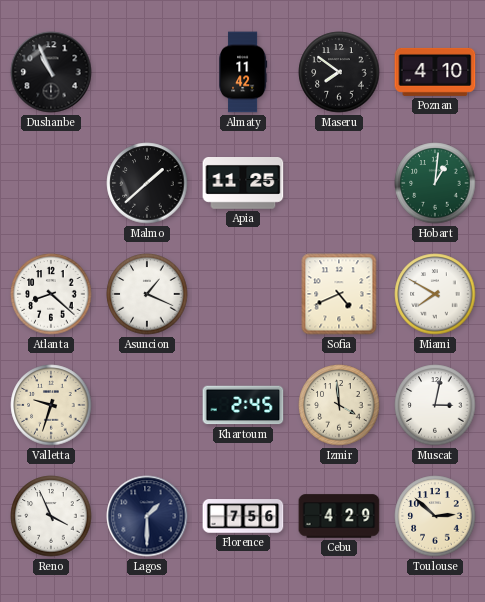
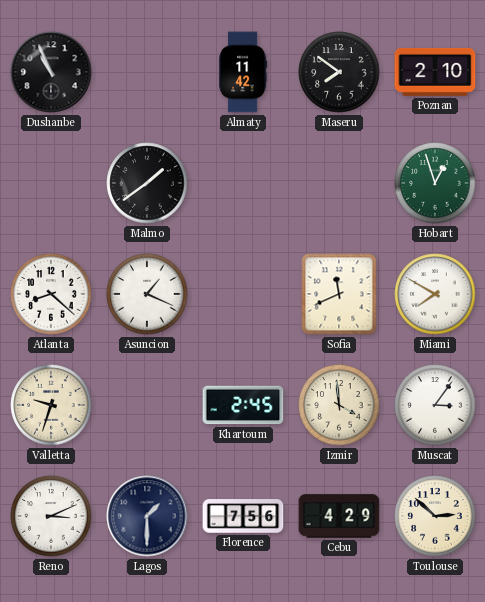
Poznan: 4:10 -> 2:10
Malmo: 1:38 -> 1:39
Apia: 11:25 -> none
Hobart: 1:01 -> 12:57
Sofia: 4:41 -> 11:41
Muscat: 3:02 -> 3:06
Reno: 3:56 -> 3:11
